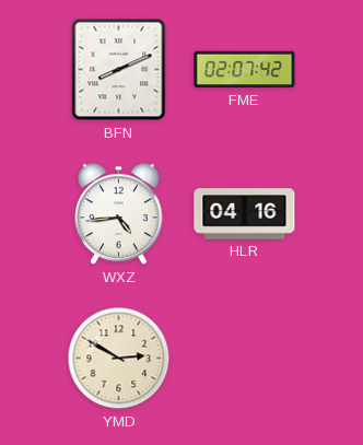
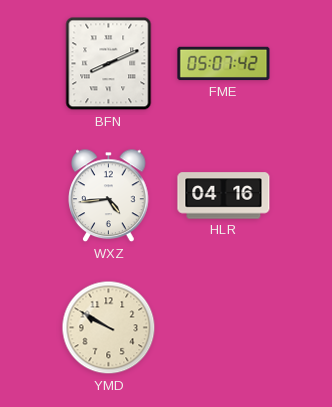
FME: 02:07 -> 05:07
YMD: 2:50 -> 9:50
